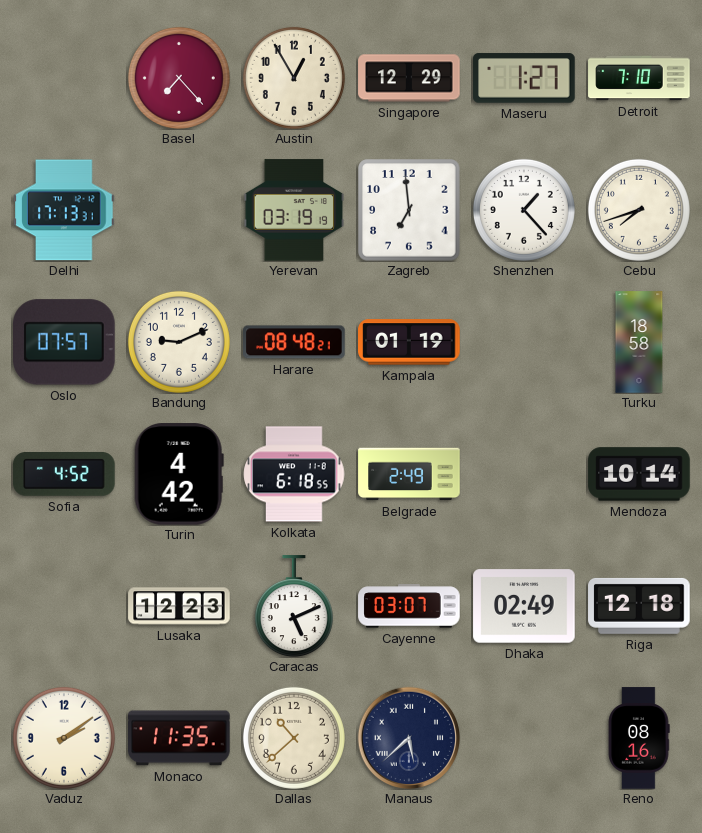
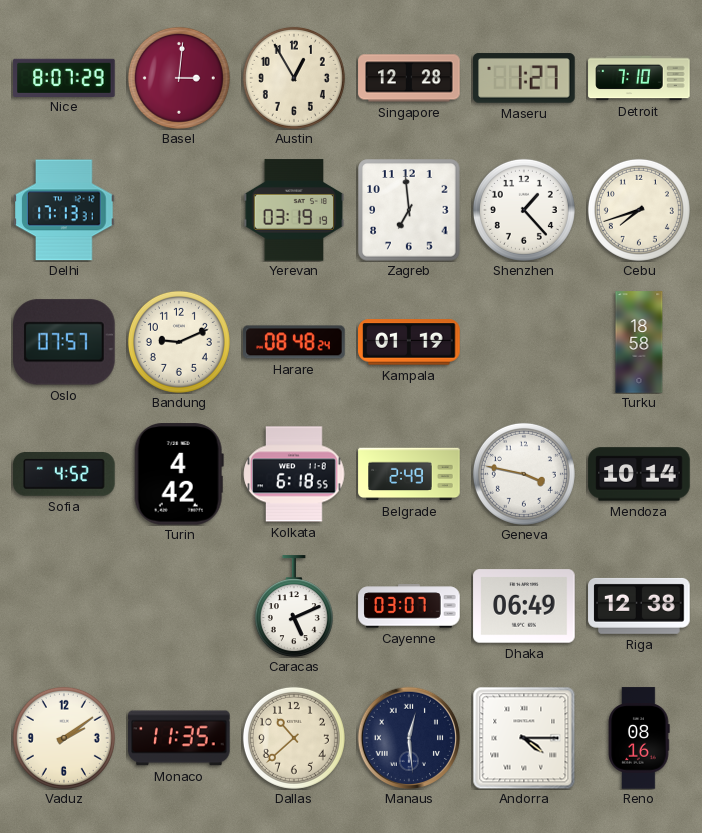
Nice: none -> 8:07
Basel: 7:23 -> 3:01
Singapore: 12:29 -> 12:28
Harare: 08:48:21 -> 08:48:24
Geneva: none -> 3:47
Lusaka: 12:23 -> none
Dhaka: 02:49 -> 06:49
Riga: 12:18 -> 12:38
Manaus: 5:38 -> 12:29
Andorra: none -> 4:15
